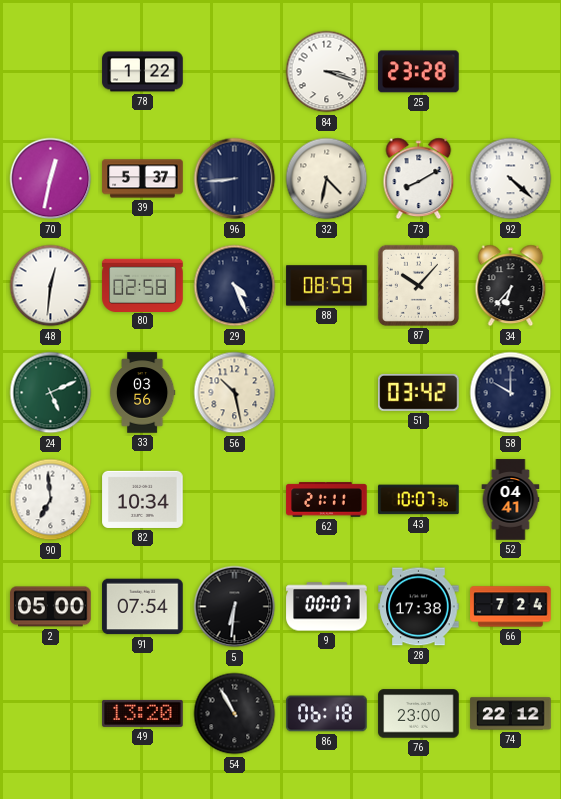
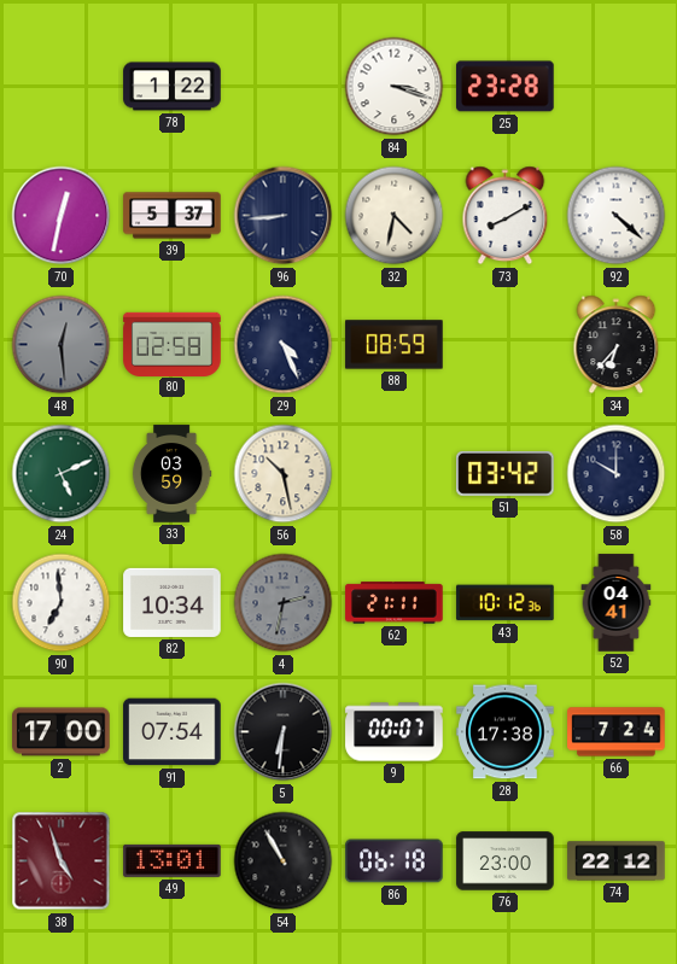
48: 12:31 -> 12:29
48 dial: white -> grey
87: 10:07 -> none
33: 03:56 -> 03:59
4: none -> 2:32
43: 10:07 -> 10:12
2: 05:00 -> 17:00
38: none -> 4:57
49: 13:20 -> 13:01
